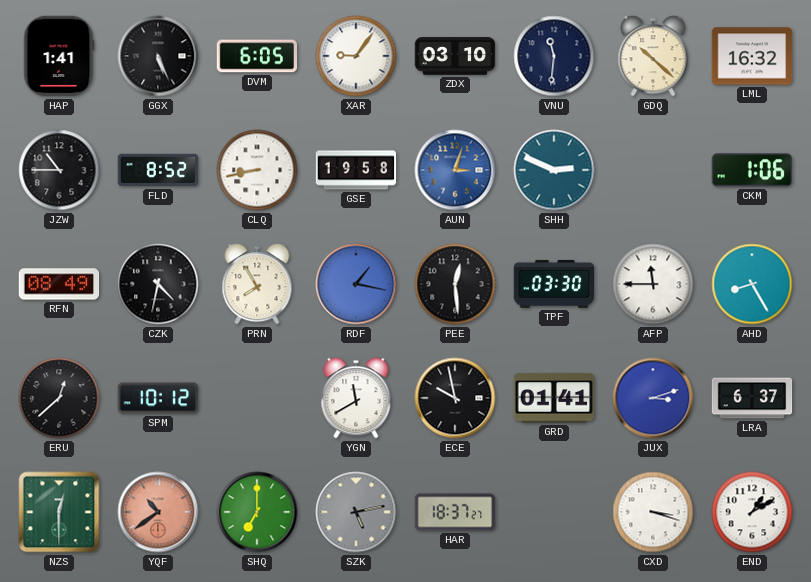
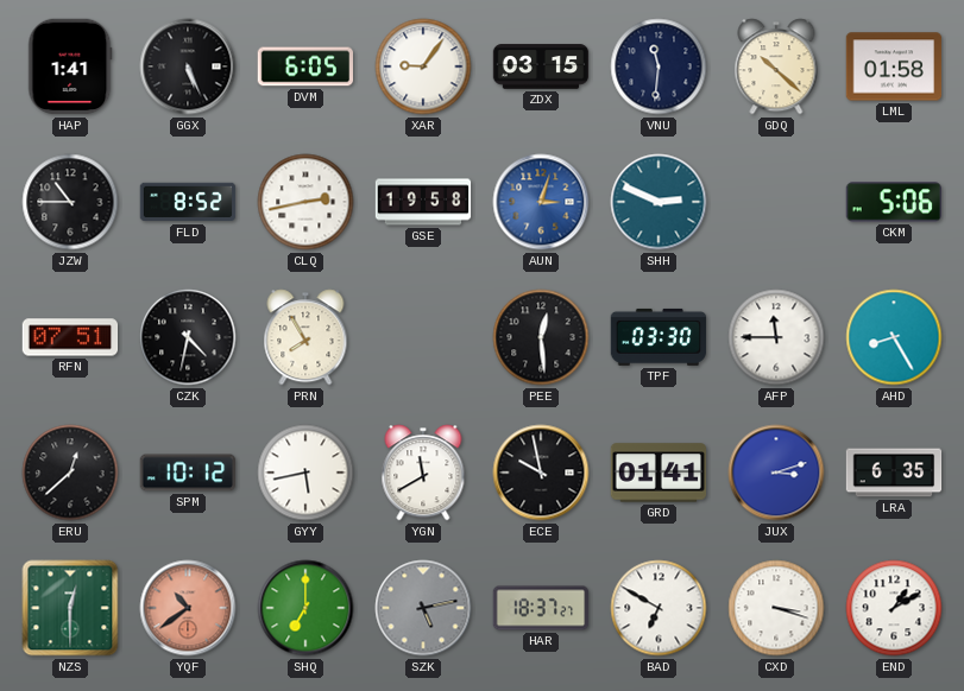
ZDX: 03:10 -> 03:15
LML: 16:32 -> 01:58
CLQ: 8:43 -> 2:43
CKM: 1:06 -> 5:06
RFN: 08:49 -> 07:51
RDF: 1:17 -> none
GYY: none -> 5:43
LRA: 6:37 -> 6:35
BAD: none -> 6:50
